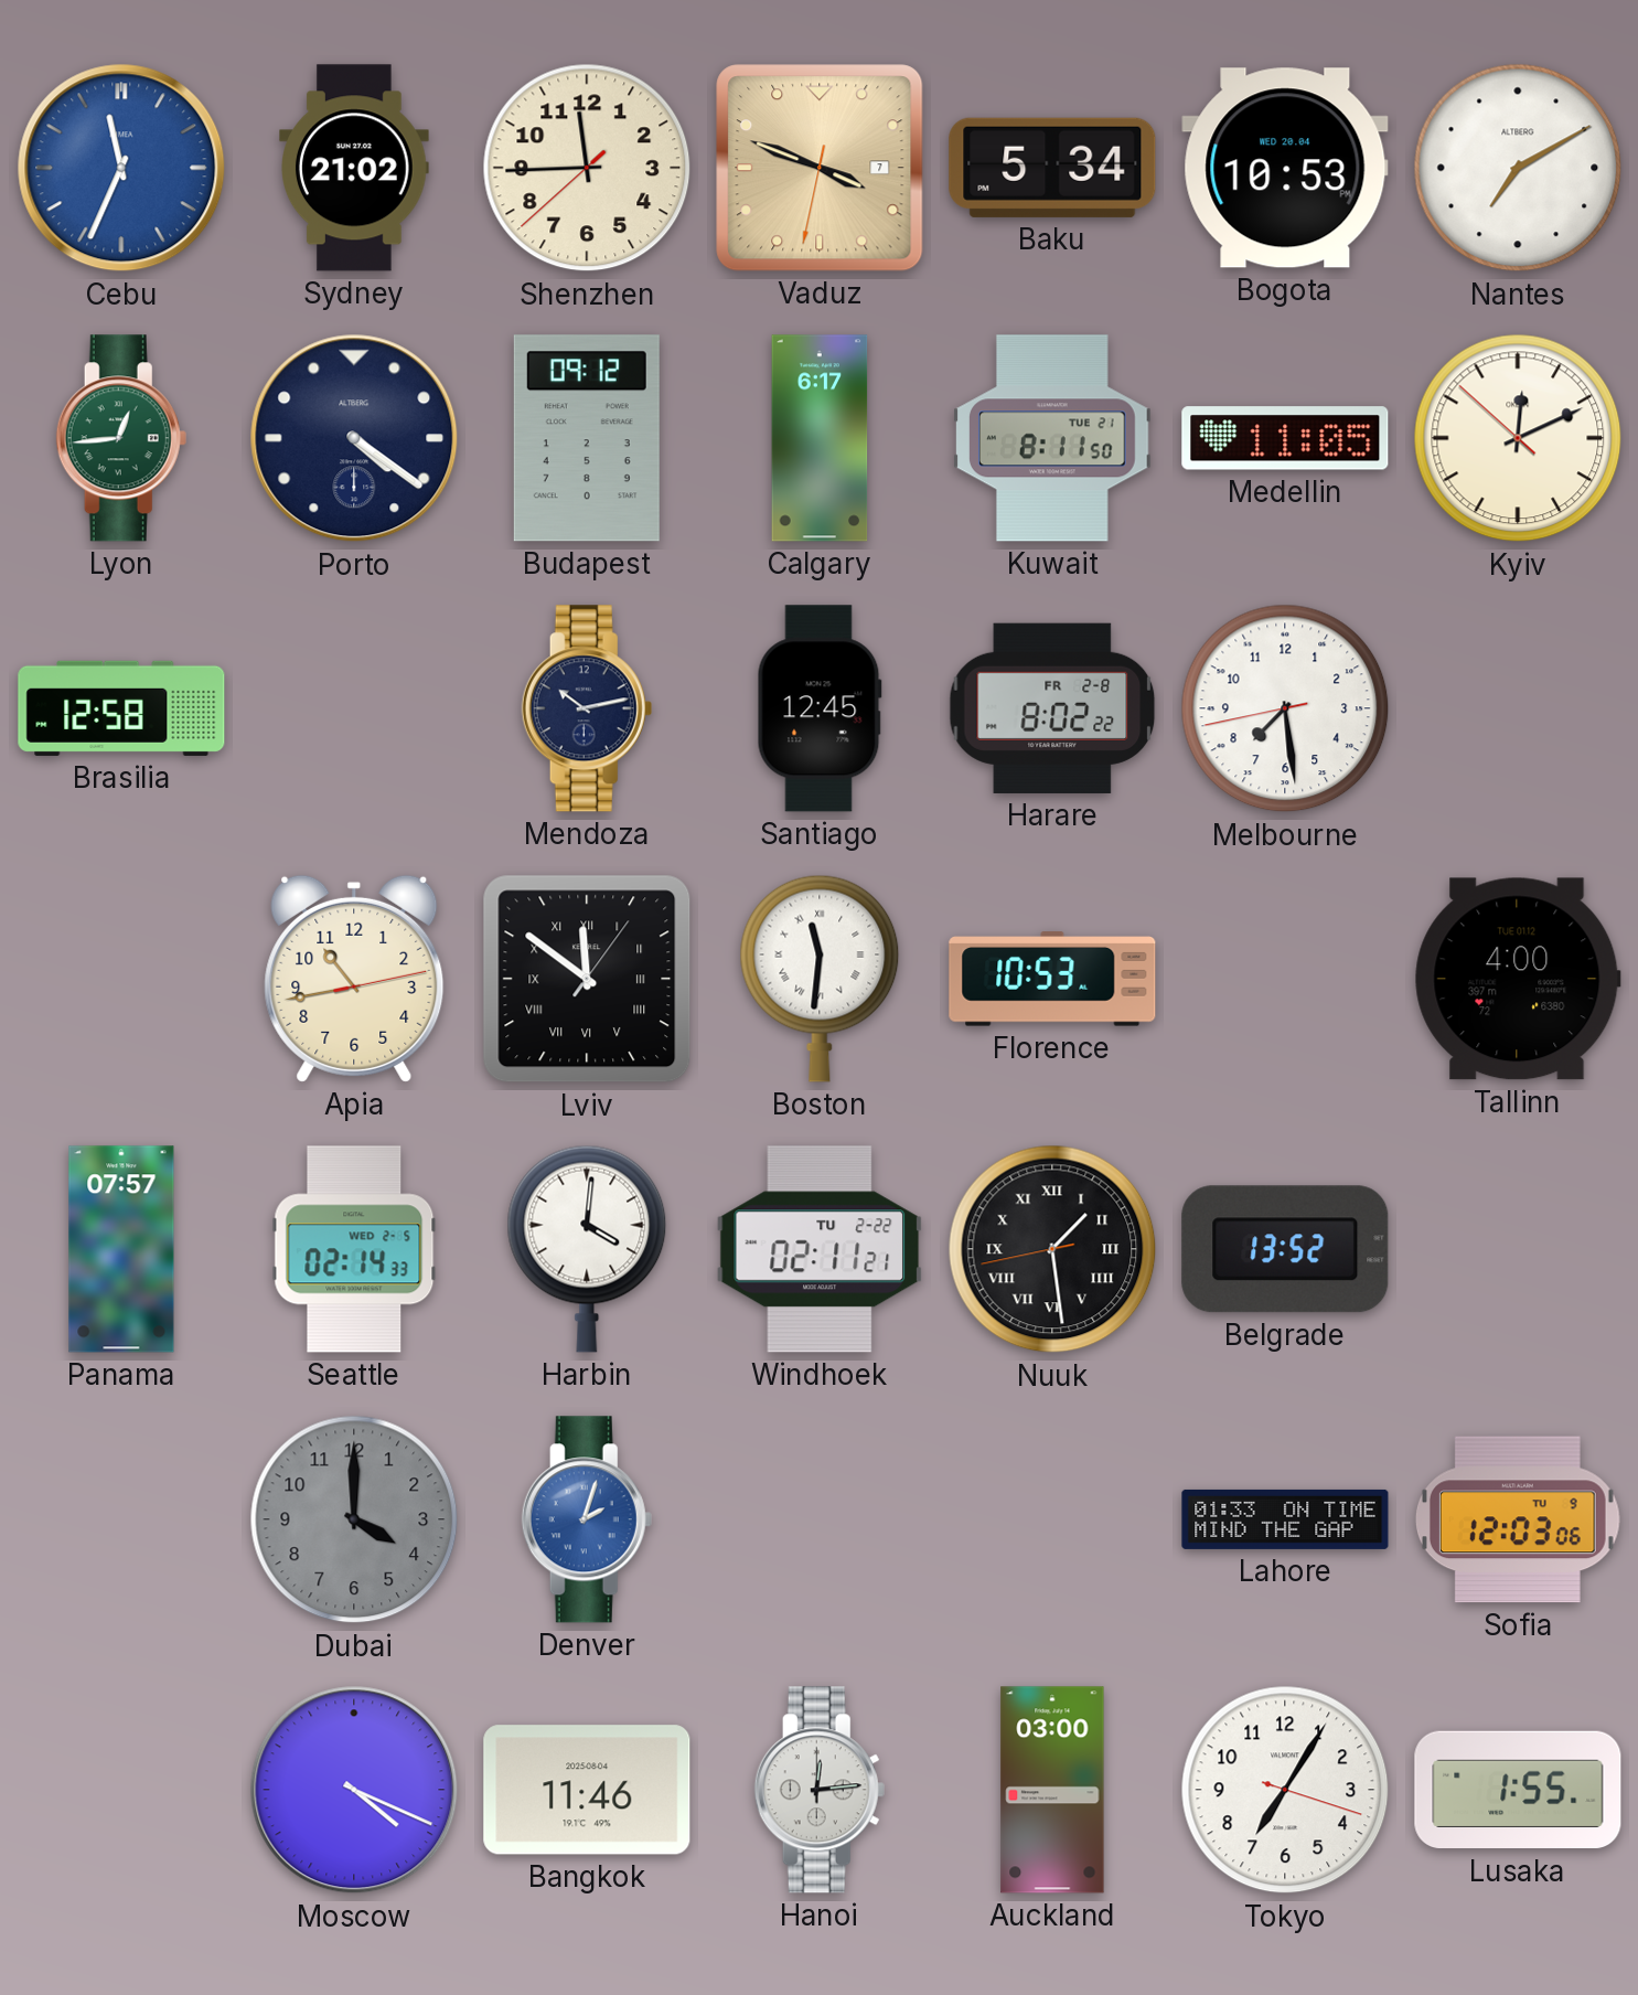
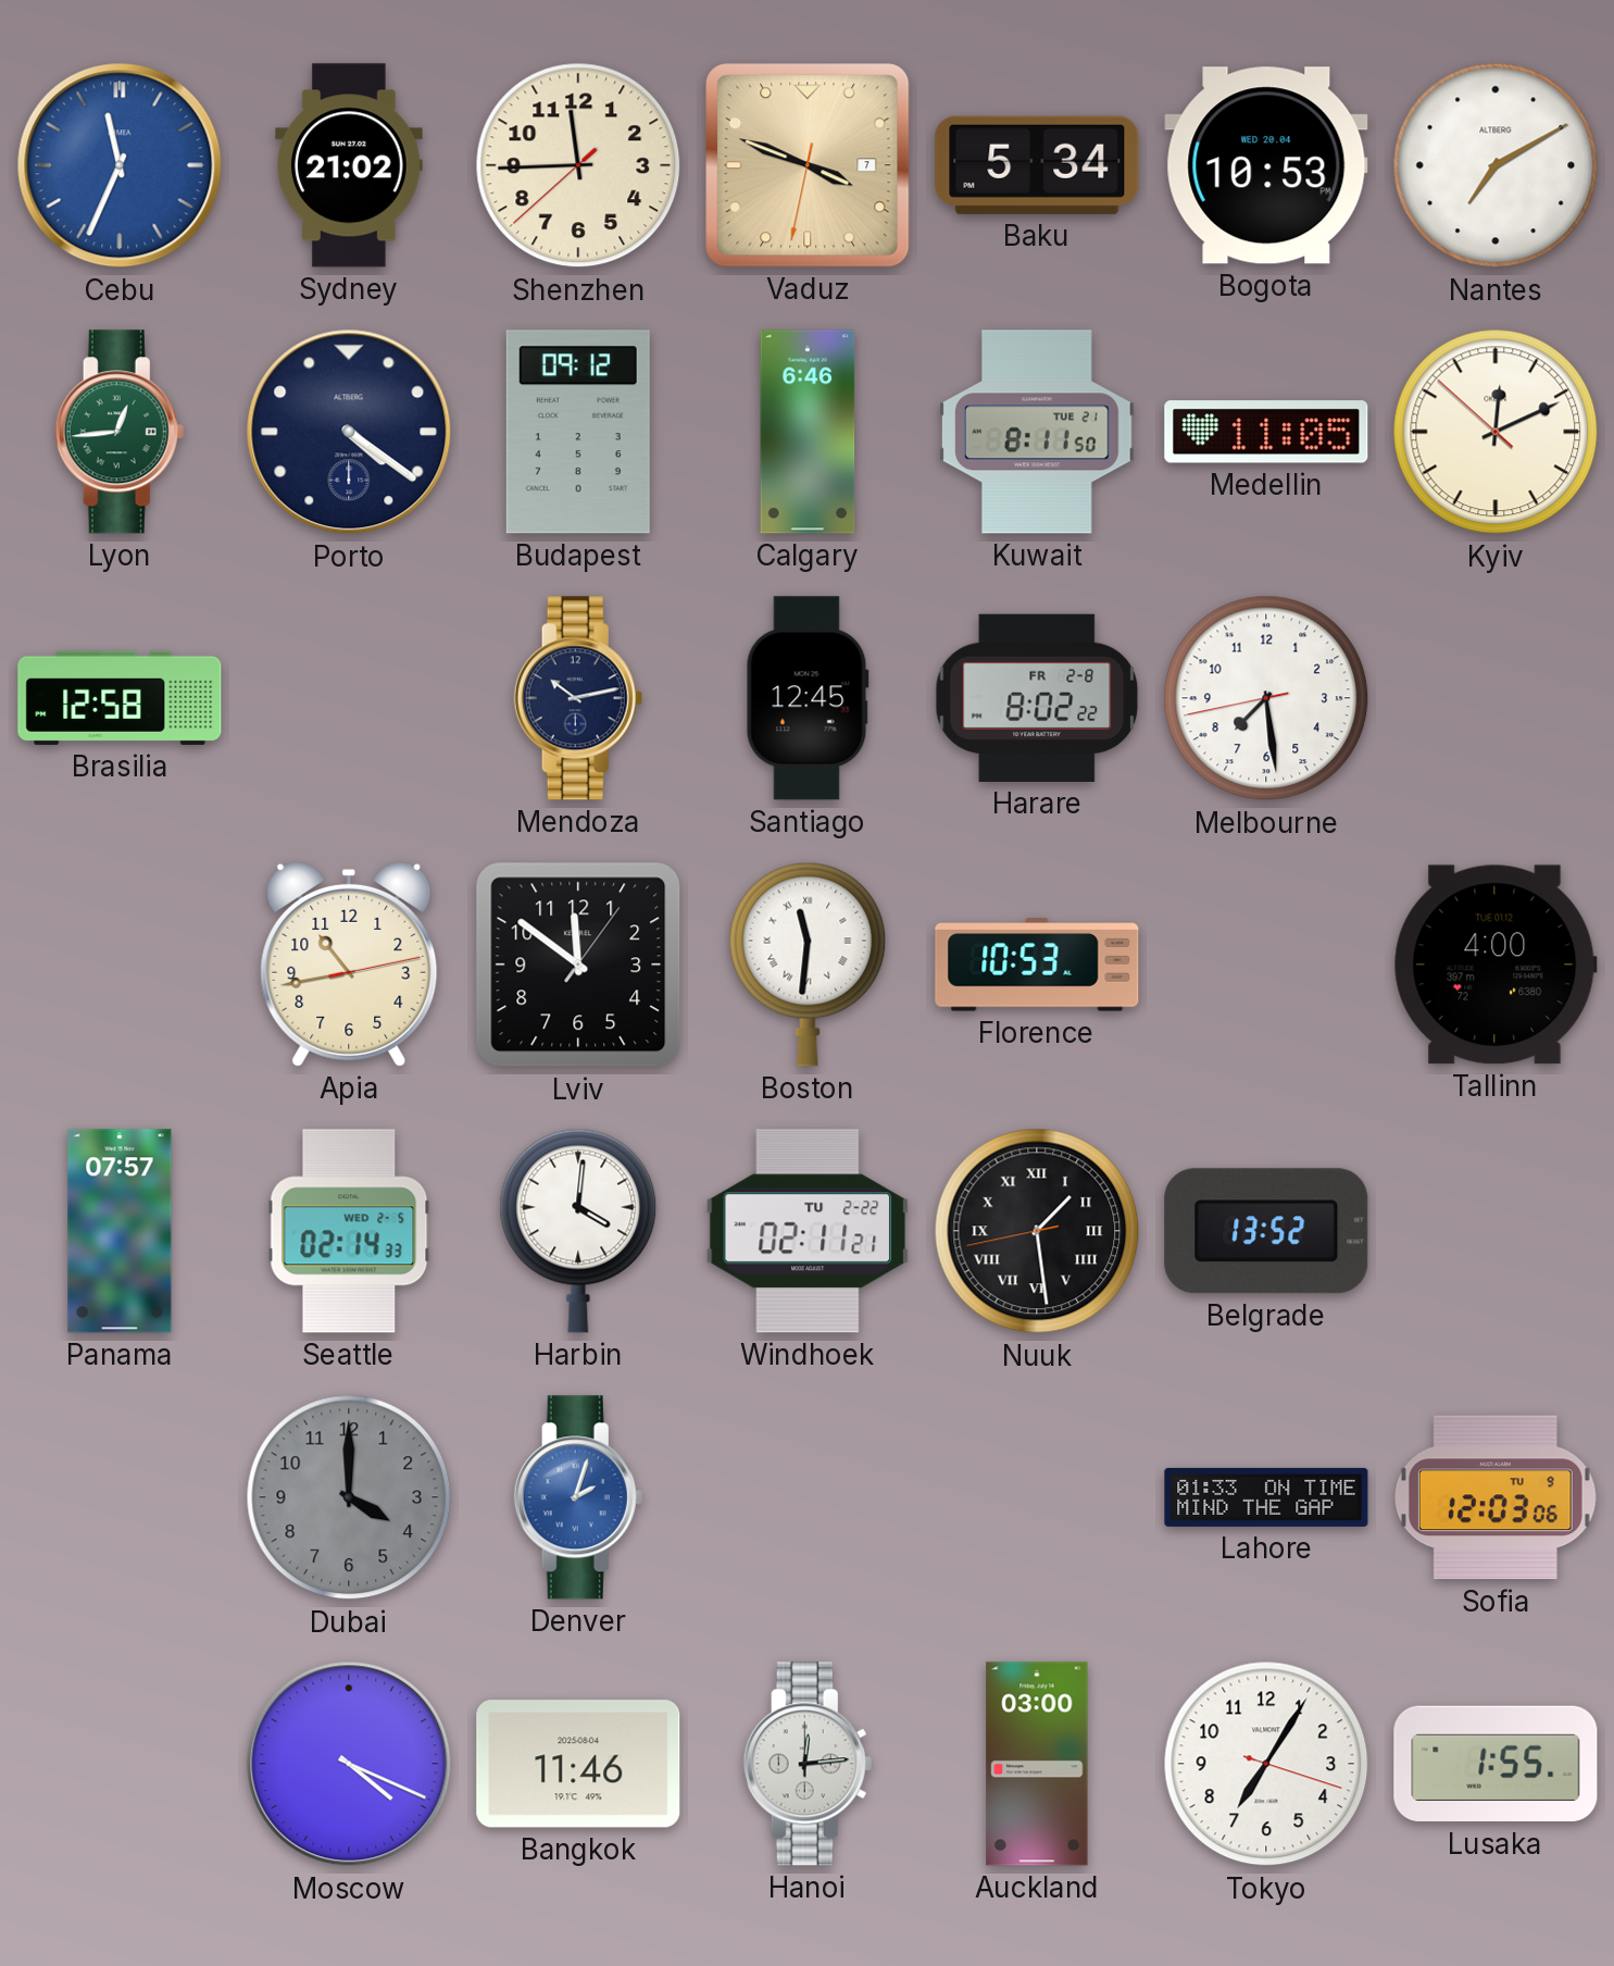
Calgary: 6:17 -> 6:46
Lviv numerals: Roman -> Arabic
